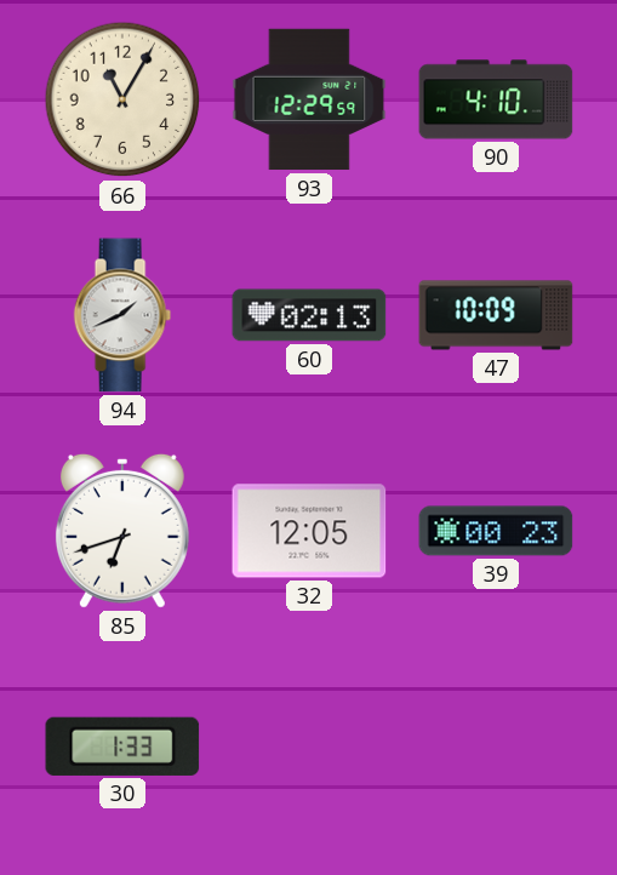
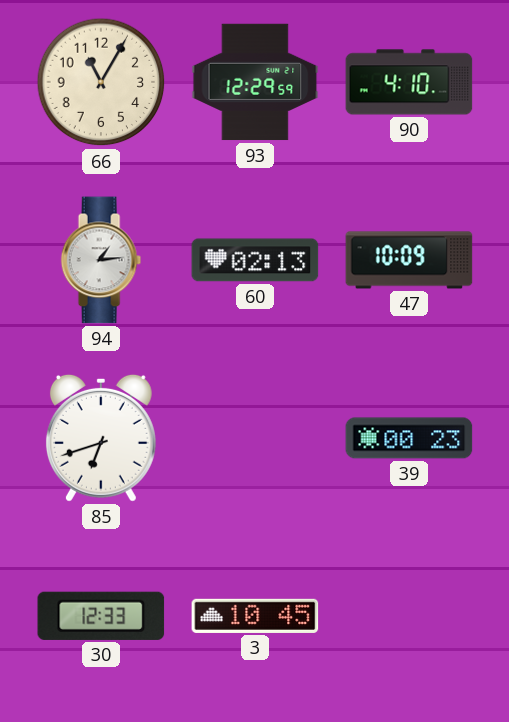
94: 1:41 -> 1:14
32: 12:05 -> none
30: 1:33 -> 12:33
3: none -> 10:45
